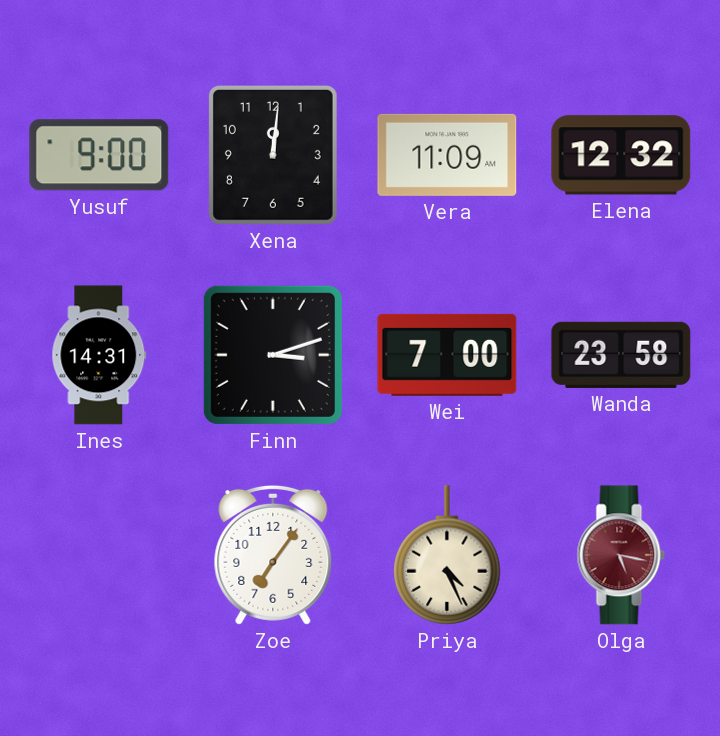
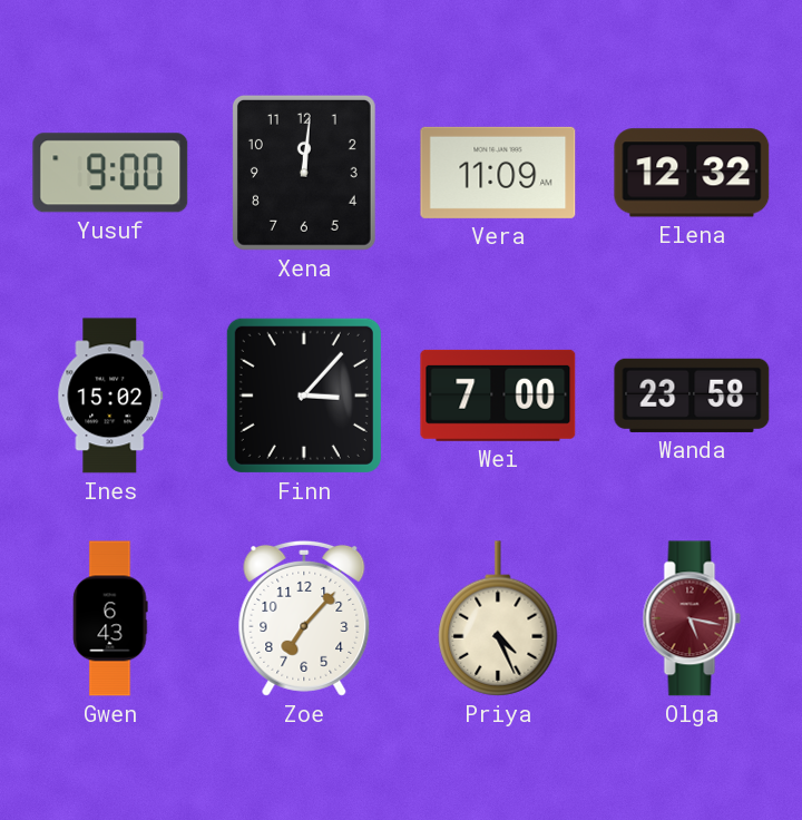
Ines: 14:31 -> 15:02
Finn: 3:12 -> 3:07
Gwen: none -> 6:43
Zoe: 7:06 -> 7:07
